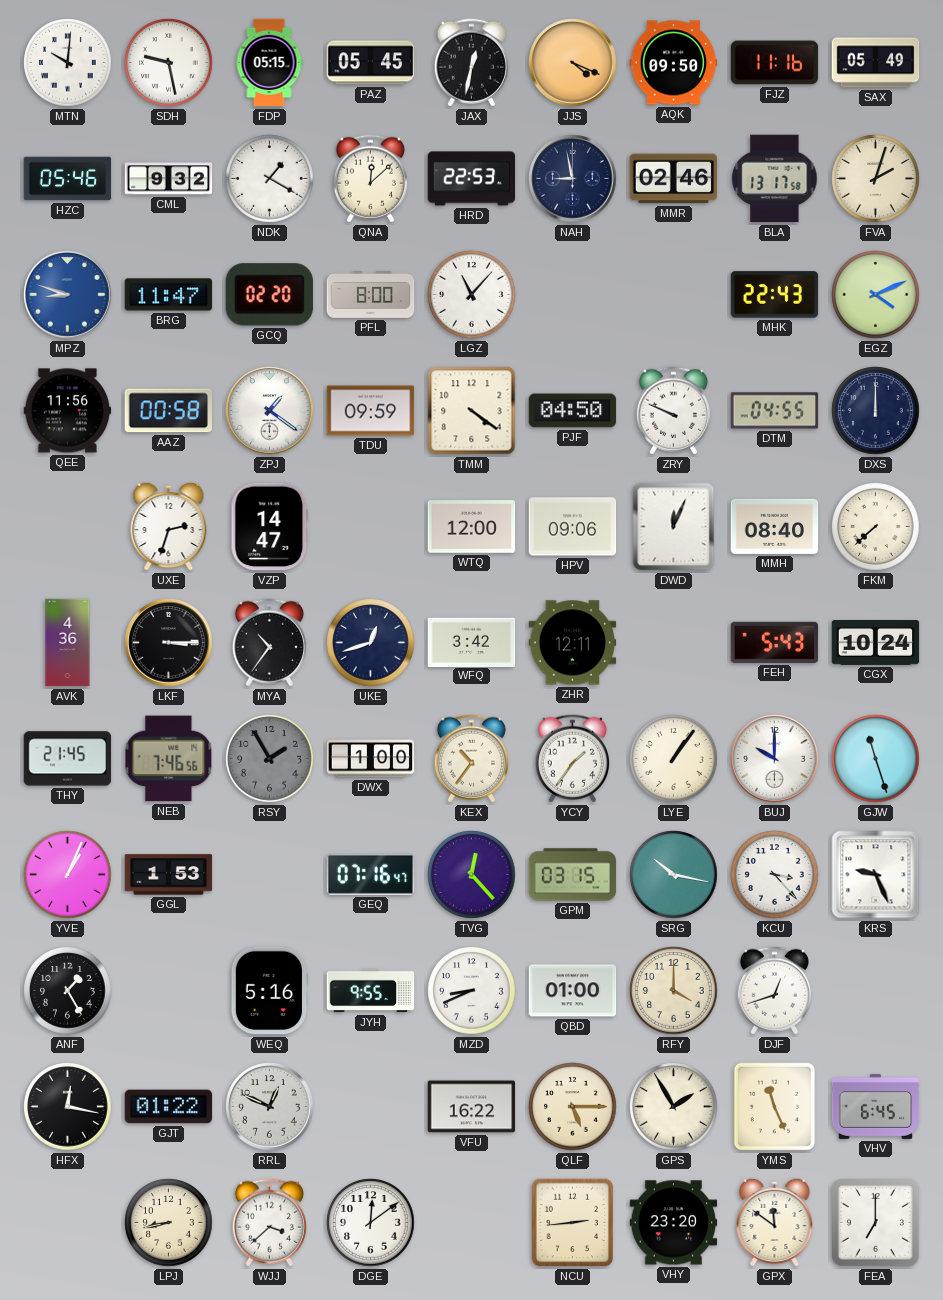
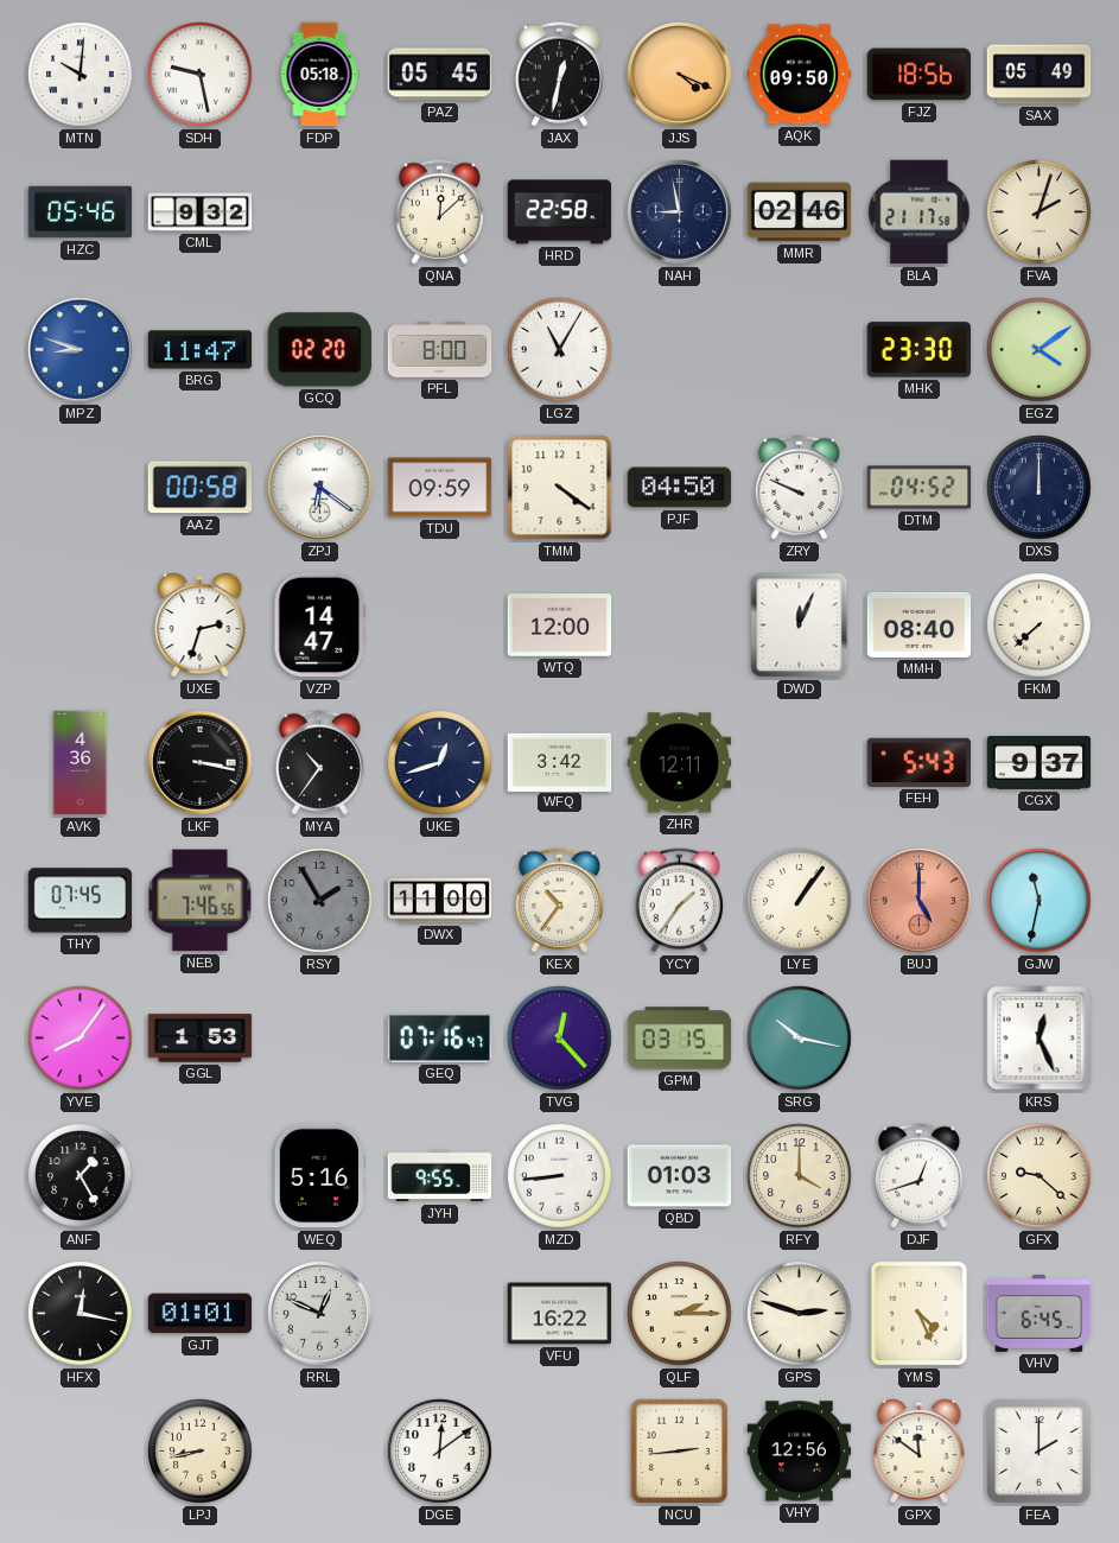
FDP: 05:15 -> 05:18
FJZ: 11:16 -> 18:56
NDK: 1:20 -> none
HRD: 22:53 -> 22:58
BLA: 13:17 -> 21:17
LGZ: 11:07 -> 11:05
MHK: 22:43 -> 23:30
EGZ: 4:11 -> 4:09
QEE: 11:56 -> none
ZPJ: 1:21 -> 6:21
DTM: 04:55 -> 04:52
HPV: 09:06 -> none
LKF: 3:15 -> 3:17
CGX: 10:24 -> 9:37
THY: 21:45 -> 07:45
DWX: 1:00 -> 11:00
BUJ: 10:00 -> 5:00
BUJ dial: white -> salmon
GJW: 11:27 -> 11:32
YVE: 1:04 -> 8:06
KCU: 3:23 -> none
KRS: 9:26 -> 12:26
MZD: 8:41 -> 8:44
QBD: 01:00 -> 01:03
GFX: none -> 9:22
GJT: 01:22 -> 01:01
QLF: 5:15 -> 2:15
GPS: 1:55 -> 2:48
YMS: 11:26 -> 4:26
WJJ: 3:38 -> none
VHY: 23:20 -> 12:56
FEA: 7:00 -> 2:00
